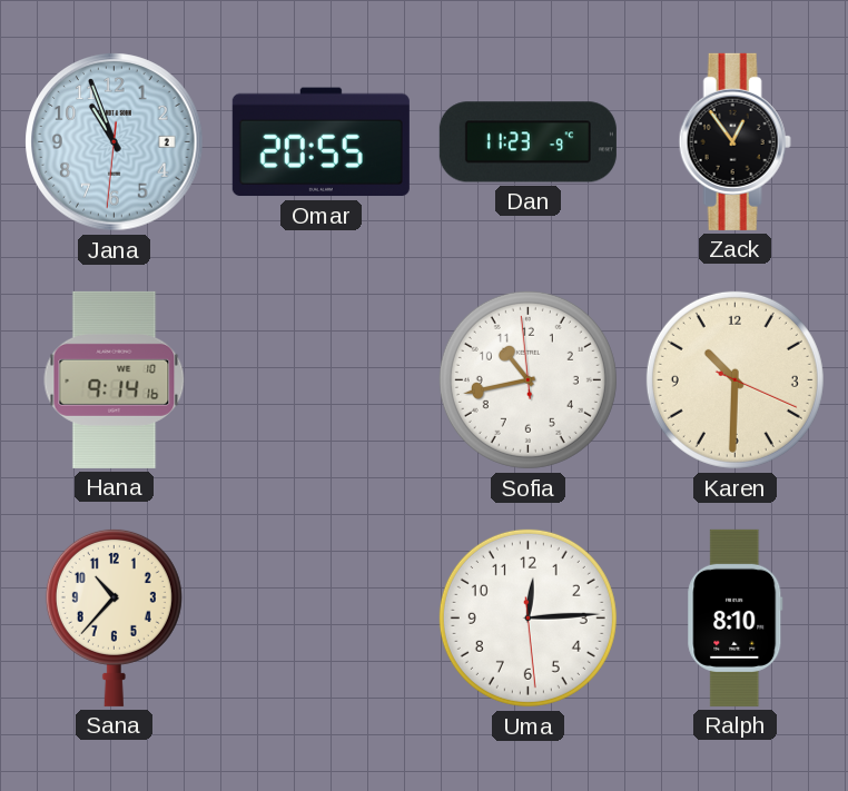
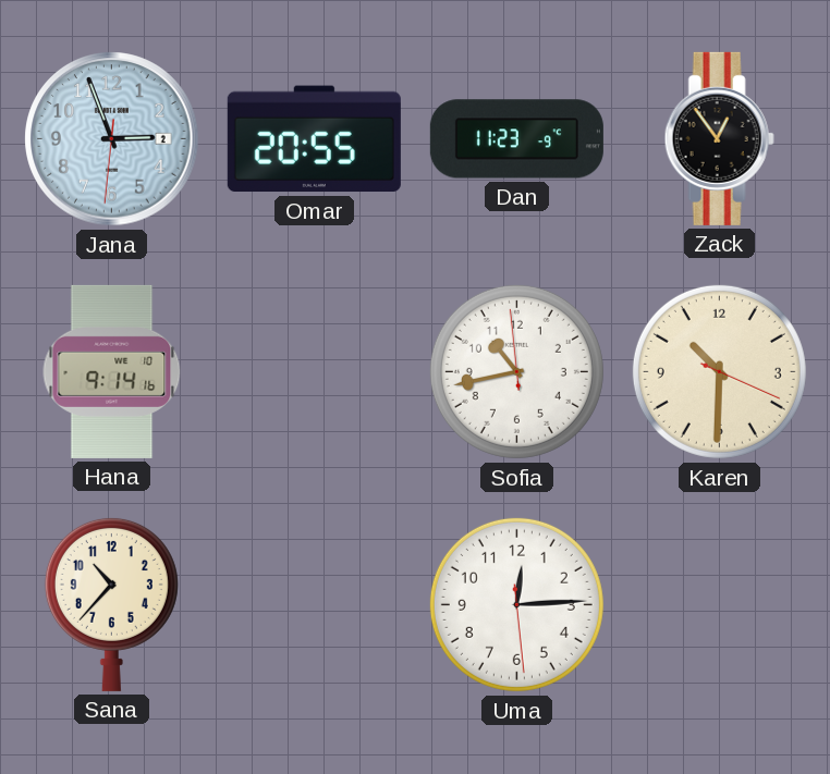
Jana: 10:56 -> 2:56
Ralph: 8:10 -> none
